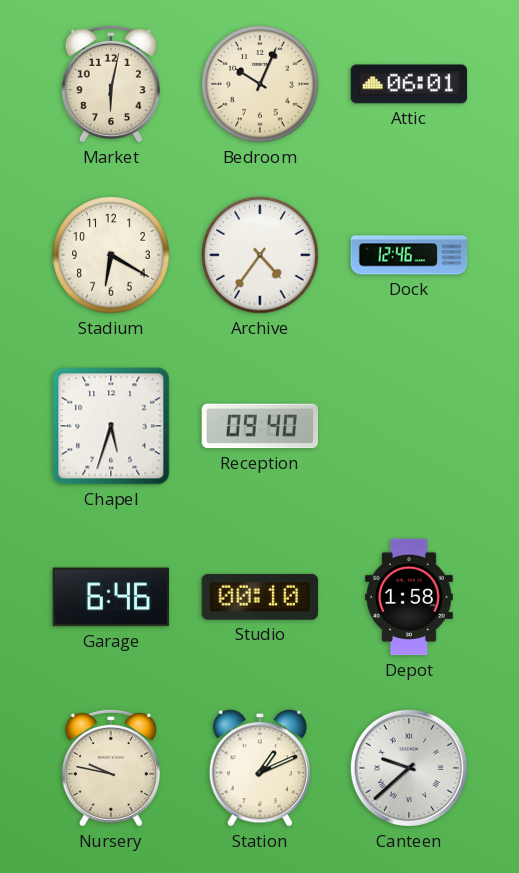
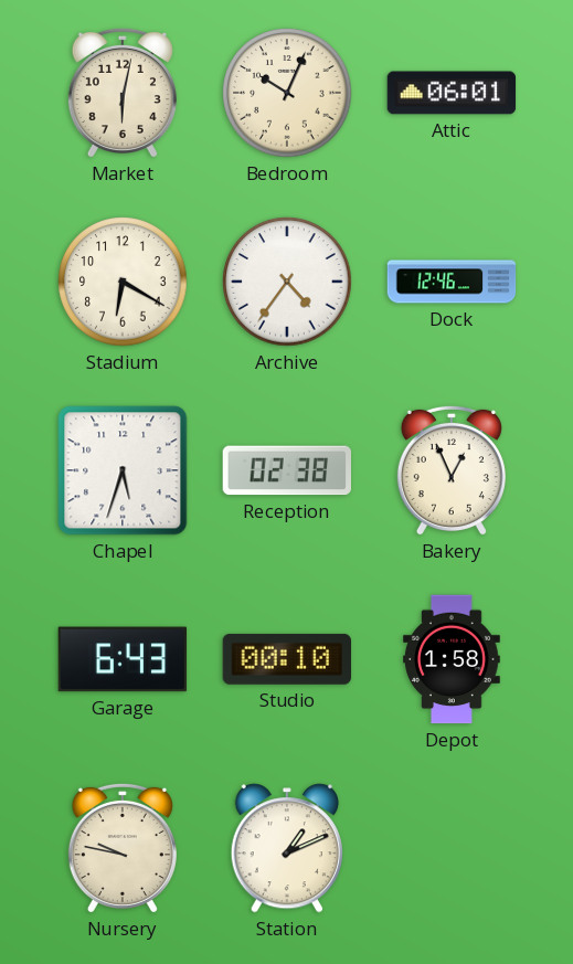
Reception: 09:40 -> 02:38
Bakery: none -> 12:56
Garage: 6:46 -> 6:43
Canteen: 9:38 -> none
